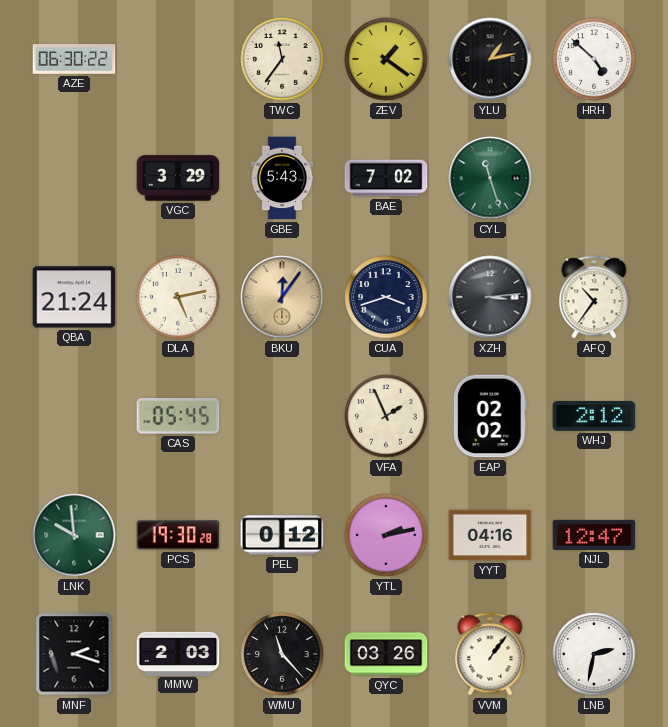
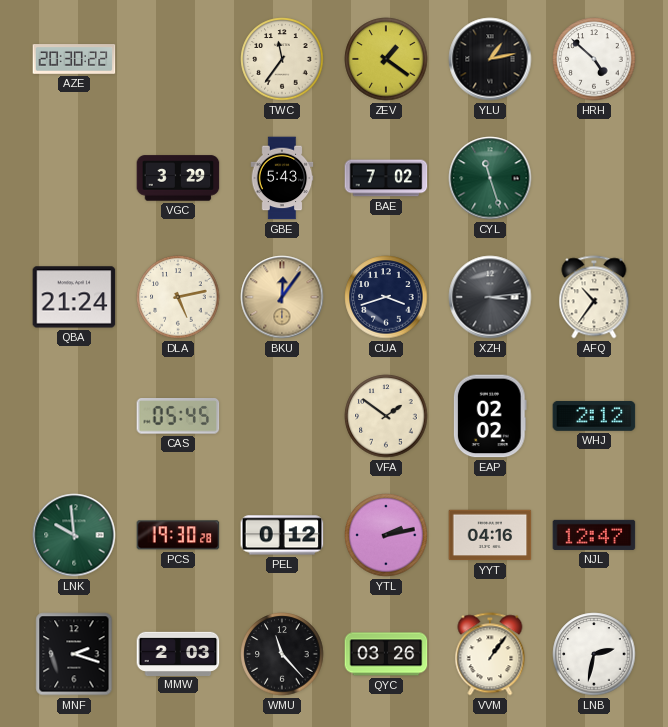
AZE: 06:30 -> 20:30
VFA: 1:56 -> 1:51
